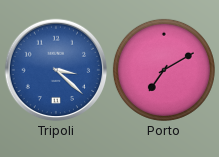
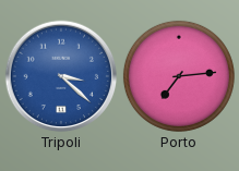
Porto: 7:10 -> 7:14
